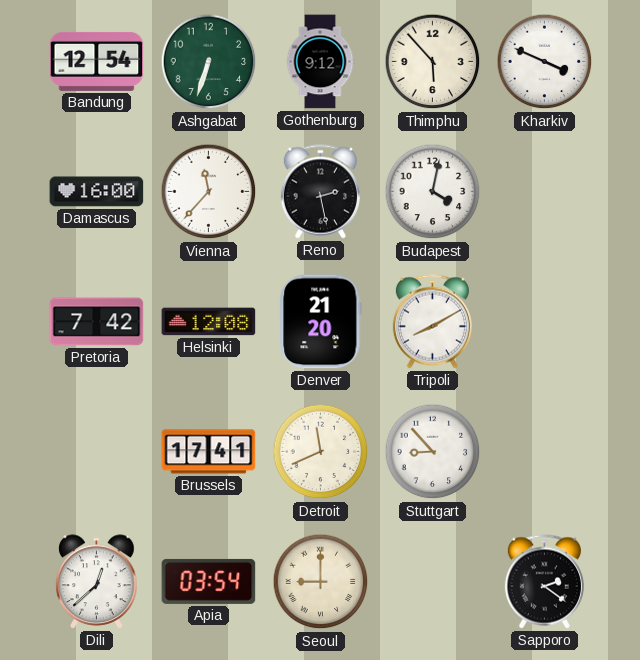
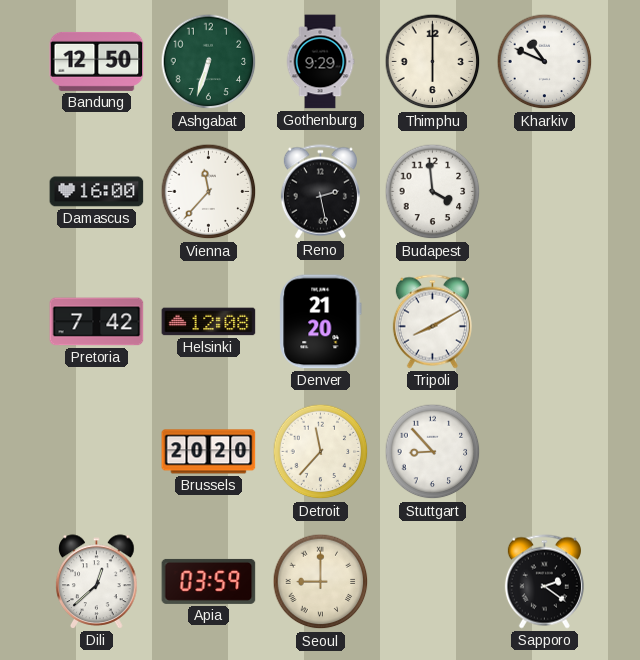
Bandung: 12:54 -> 12:50
Gothenburg: 9:12 -> 9:29
Thimphu: 5:53 -> 6:00
Kharkiv: 3:49 -> 10:49
Budapest: 4:02 -> 3:59
Brussels: 17:41 -> 20:20
Detroit: 11:41 -> 11:37
Apia: 03:54 -> 03:59
